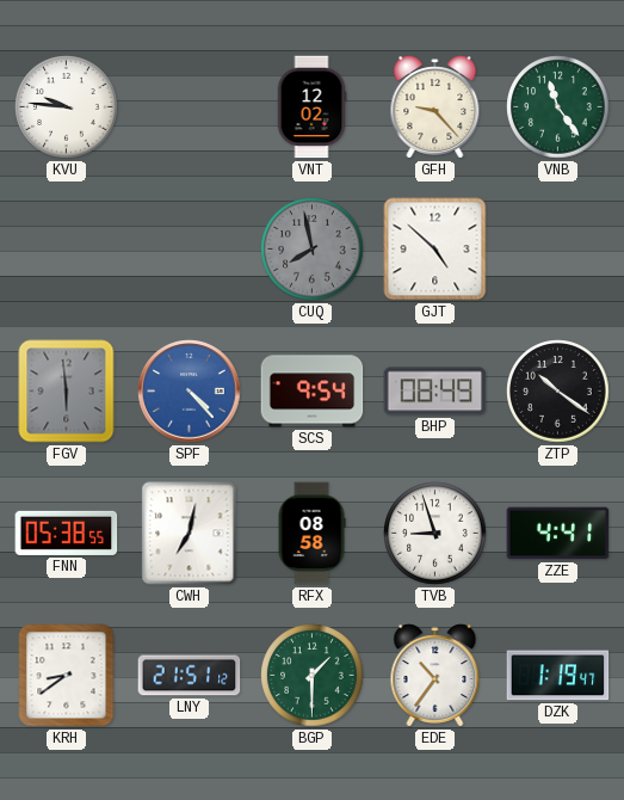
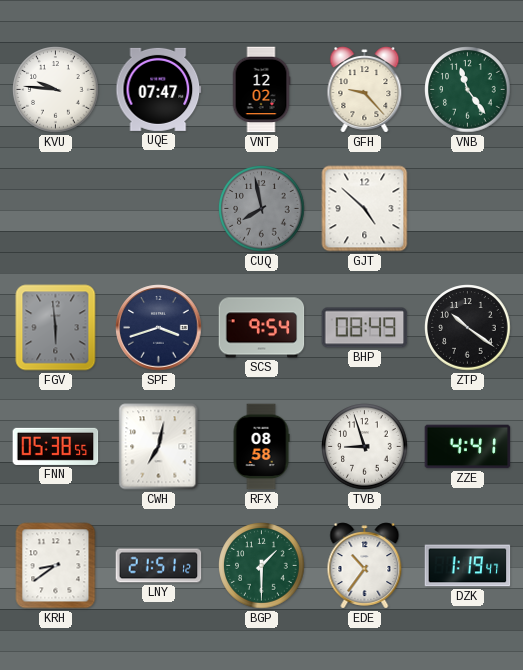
UQE: none -> 07:47
SPF: 4:23 -> 3:42
SPF dial: blue -> navy
